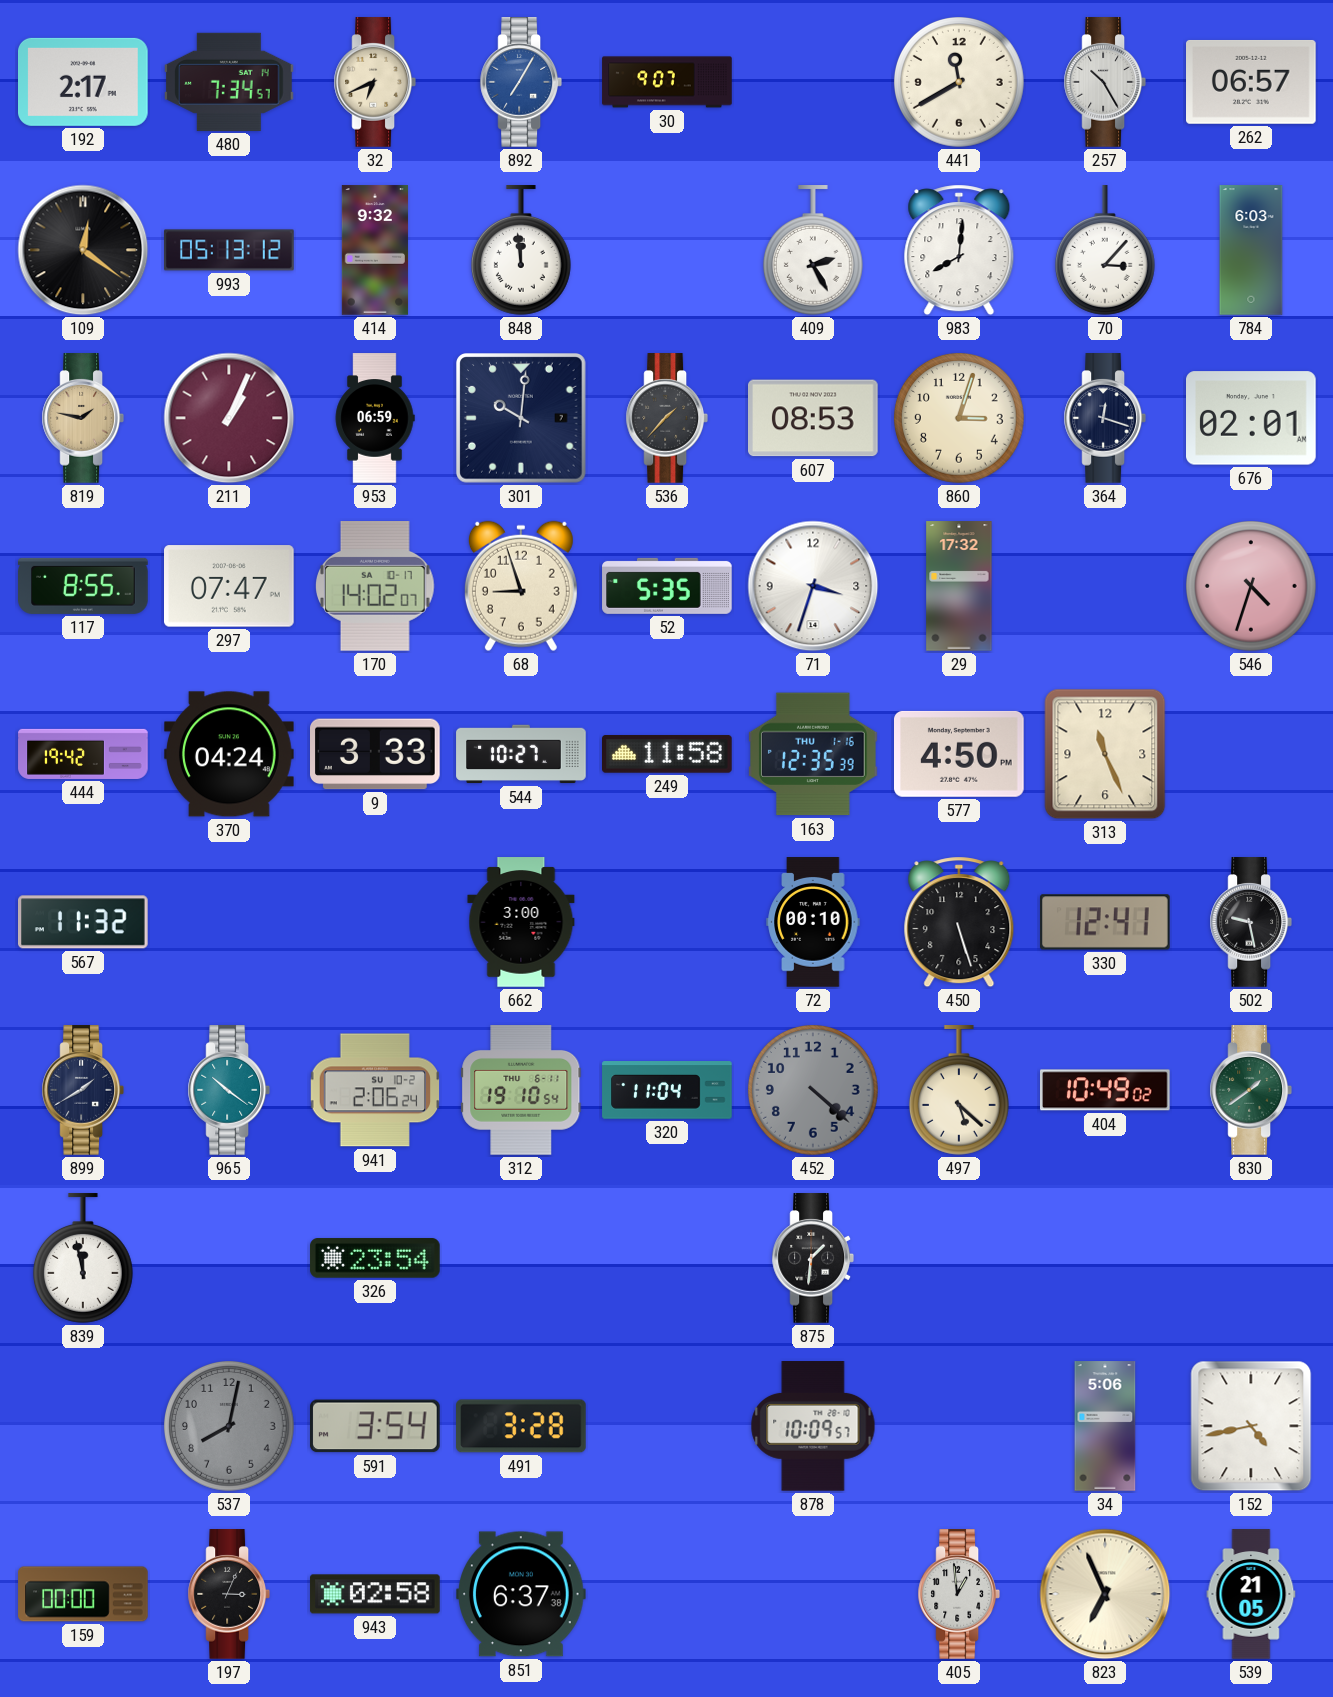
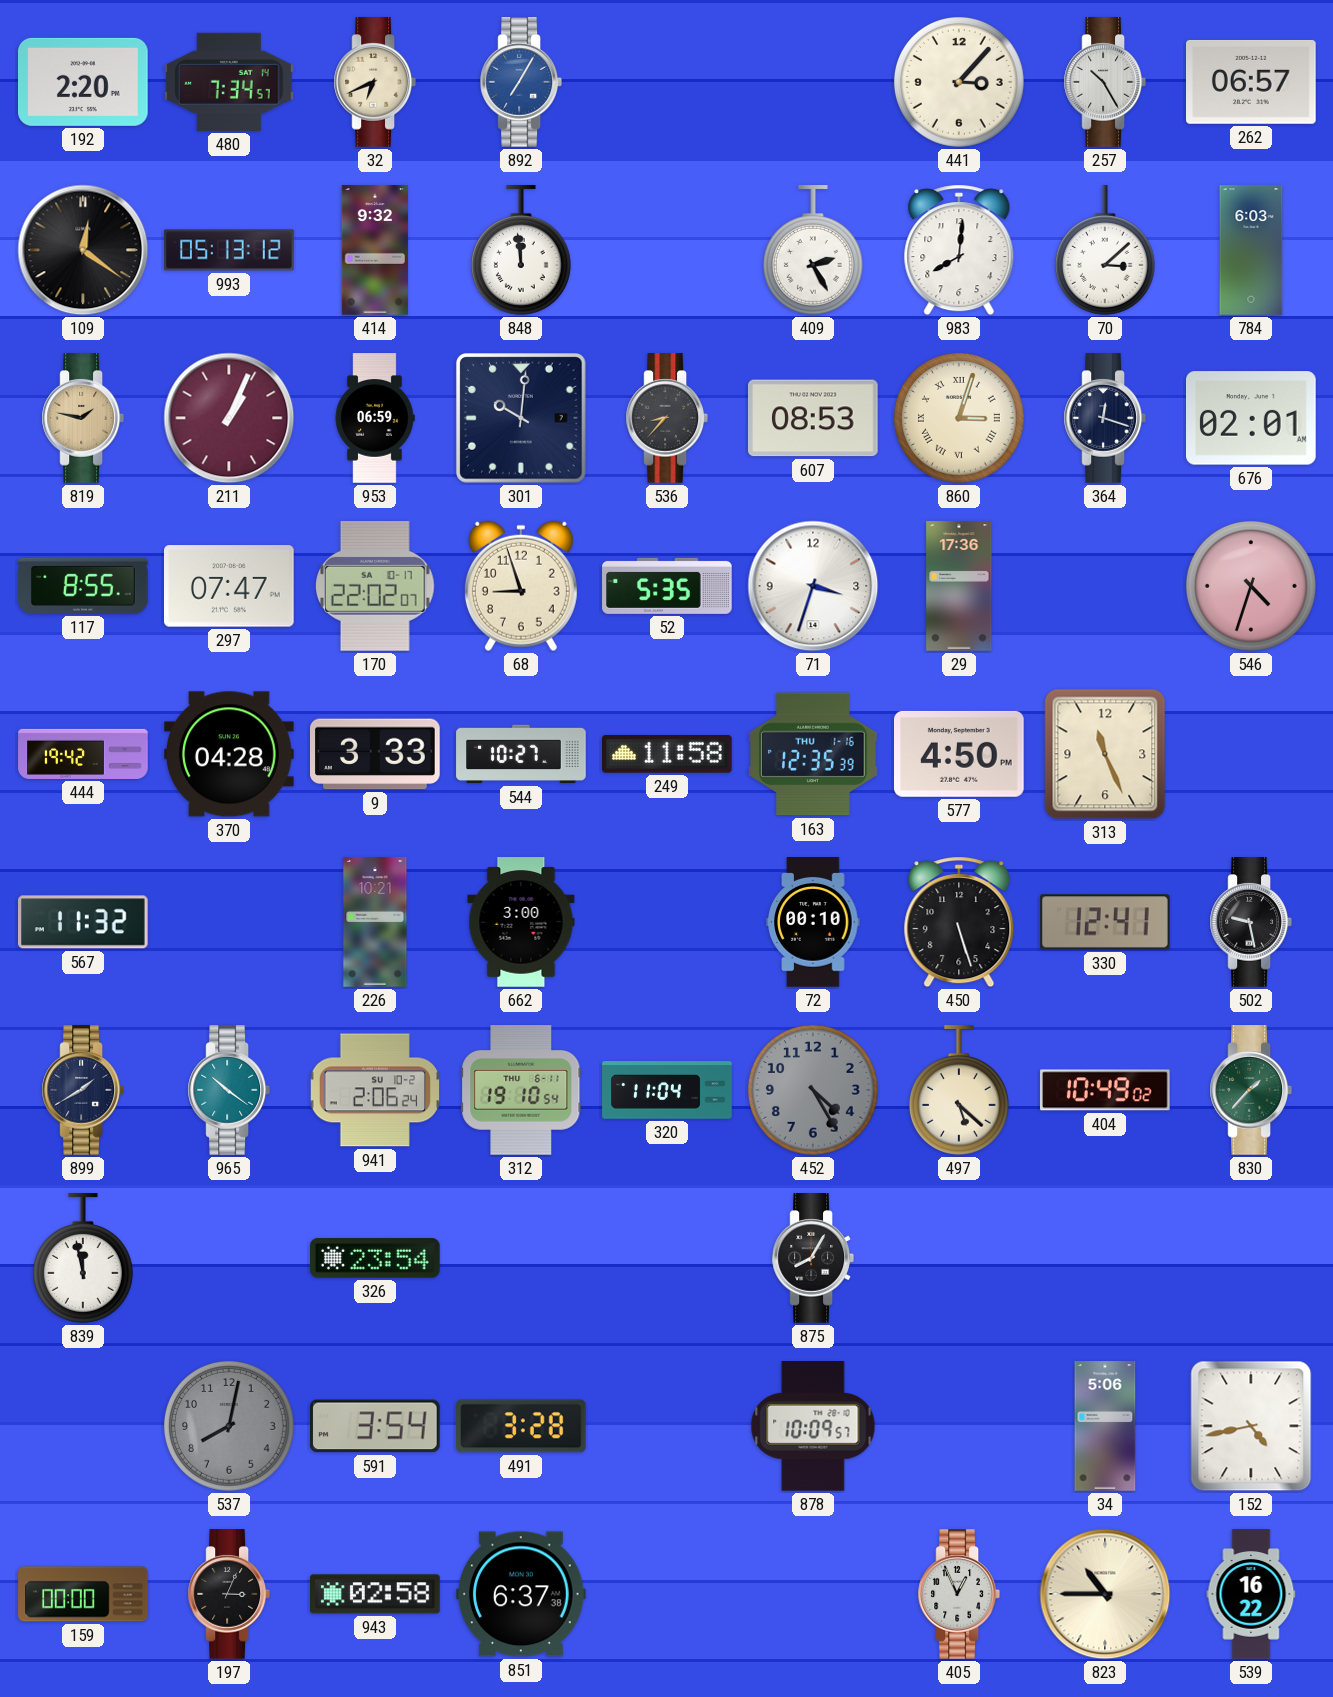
192: 2:17 -> 2:20
30: 9:07 -> none
441: 11:40 -> 3:07
70: 3:07 -> 3:08
536: 1:37 -> 8:37
860 numerals: Arabic -> Roman
170: 14:02 -> 22:02
29: 17:32 -> 17:36
370: 04:24 -> 04:28
226: none -> 10:21
452: 4:22 -> 4:25
830: 1:39 -> 1:37
875: 1:31 -> 8:05
405: 12:59 -> 12:56
823: 6:56 -> 10:45
539: 21:05 -> 16:22
